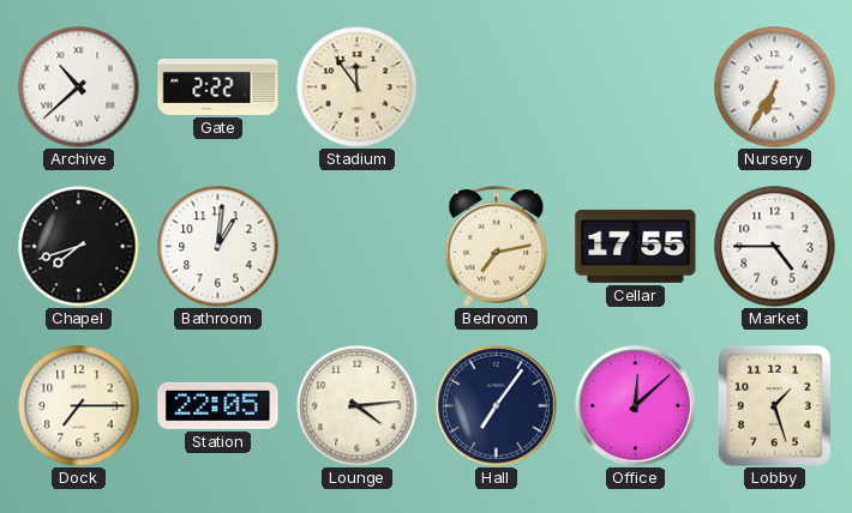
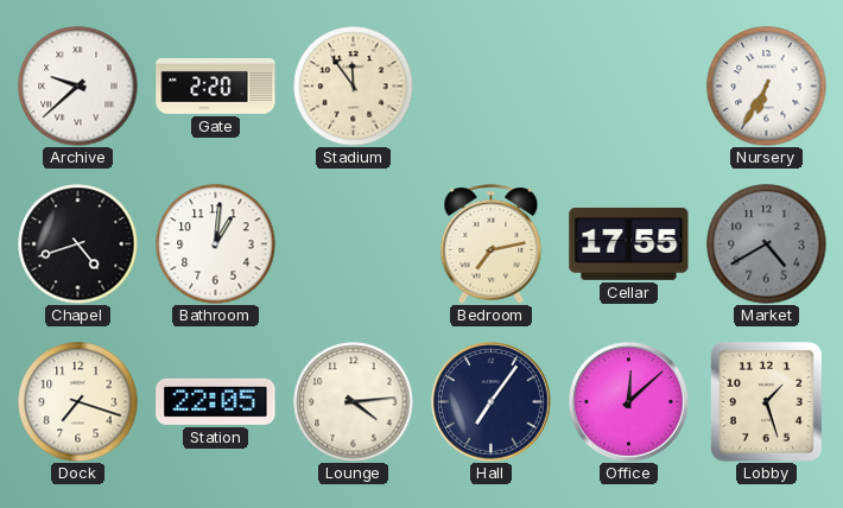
Archive: 10:38 -> 9:38
Gate: 2:22 -> 2:20
Chapel: 7:42 -> 4:42
Market: 4:45 -> 4:40
Market dial: white -> grey
Dock: 7:15 -> 7:18
